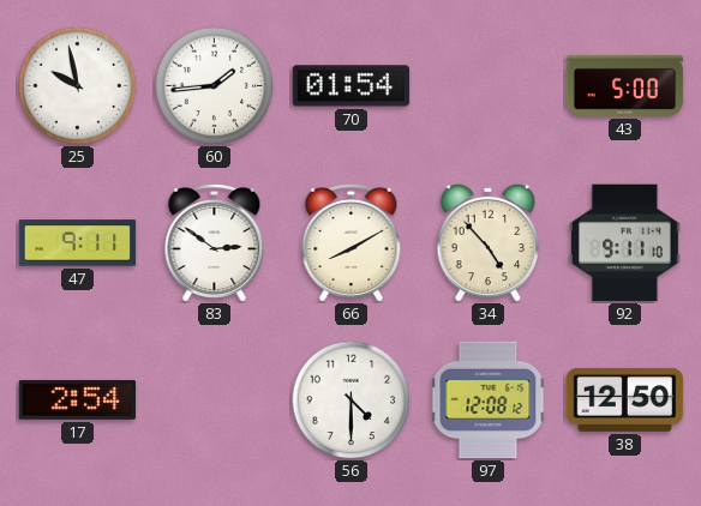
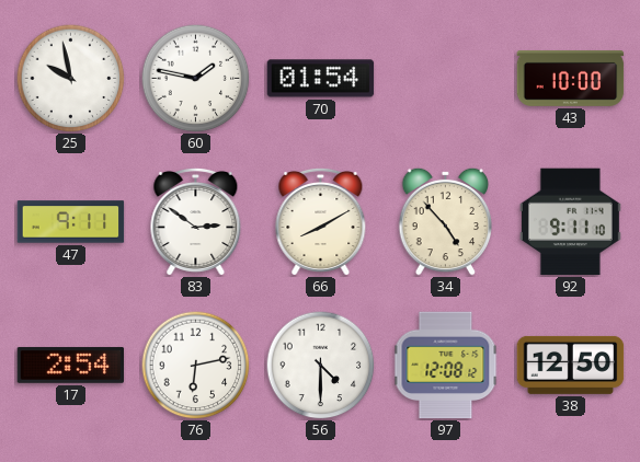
60: 1:44 -> 1:47
43: 5:00 -> 10:00
76: none -> 6:13
